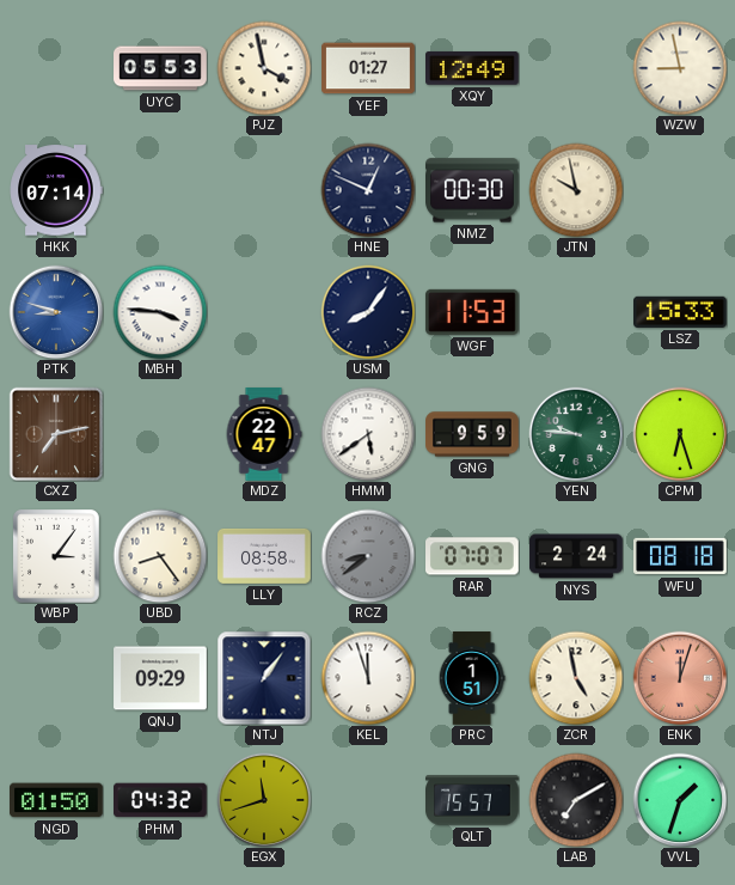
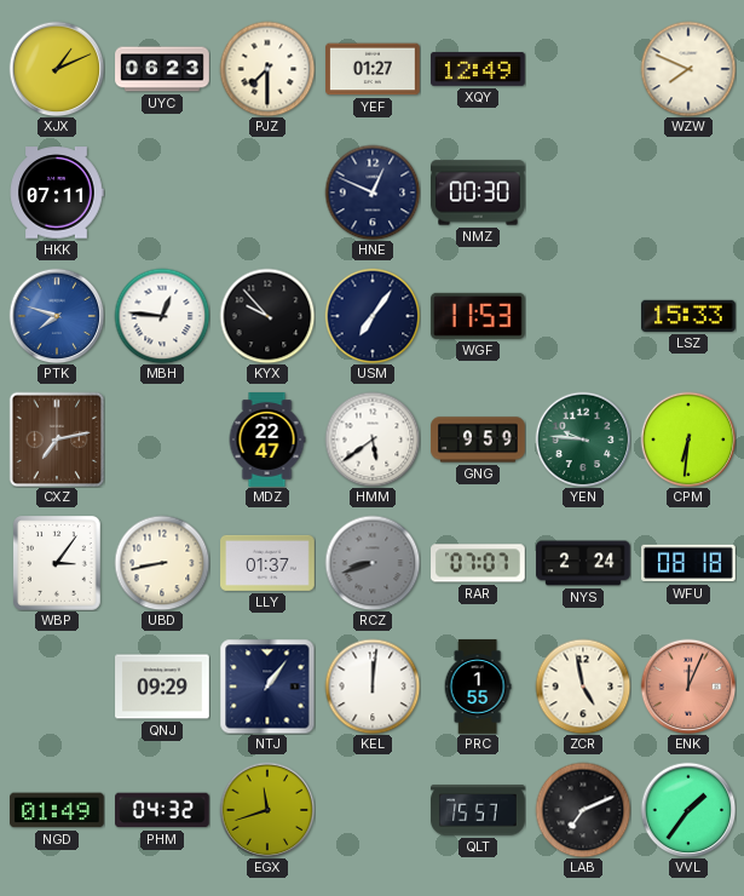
XJX: none -> 1:11
UYC: 05:53 -> 06:23
PJZ: 3:58 -> 7:30
WZW: 8:58 -> 7:49
HKK: 07:14 -> 07:11
JTN: 9:58 -> none
PTK: 8:48 -> 7:48
MBH: 3:46 -> 12:46
KYX: none -> 9:53
USM: 8:06 -> 7:06
CPM: 6:27 -> 6:31
UBD: 8:24 -> 8:43
LLY: 08:58 -> 01:37
RCZ: 8:39 -> 8:42
KEL: 11:57 -> 12:01
PRC: 1:51 -> 1:55
ENK: 12:03 -> 12:04
NGD: 01:50 -> 01:49
LAB: 7:10 -> 7:11
VVL: 1:33 -> 1:36
